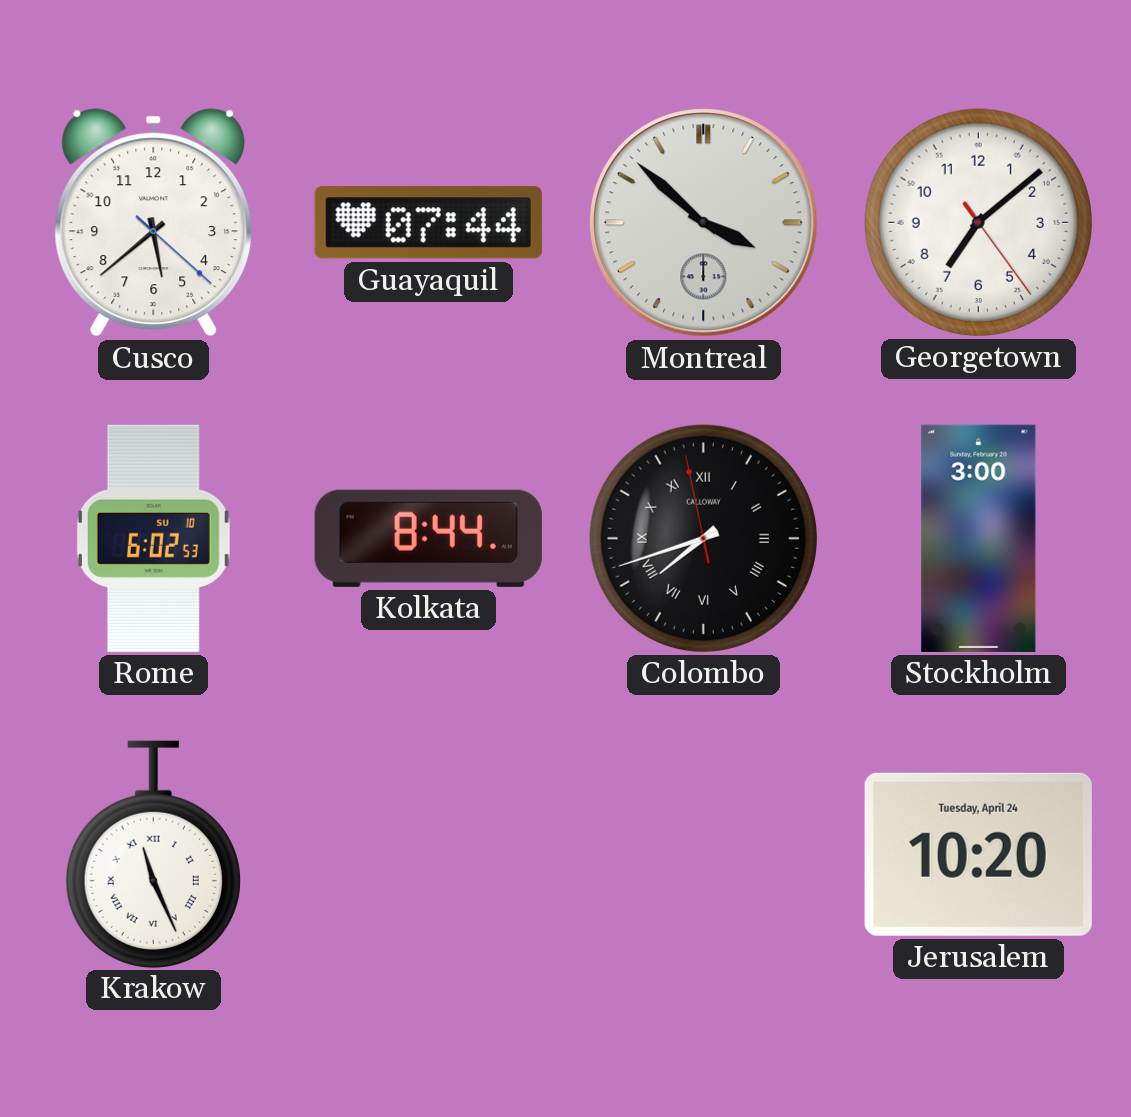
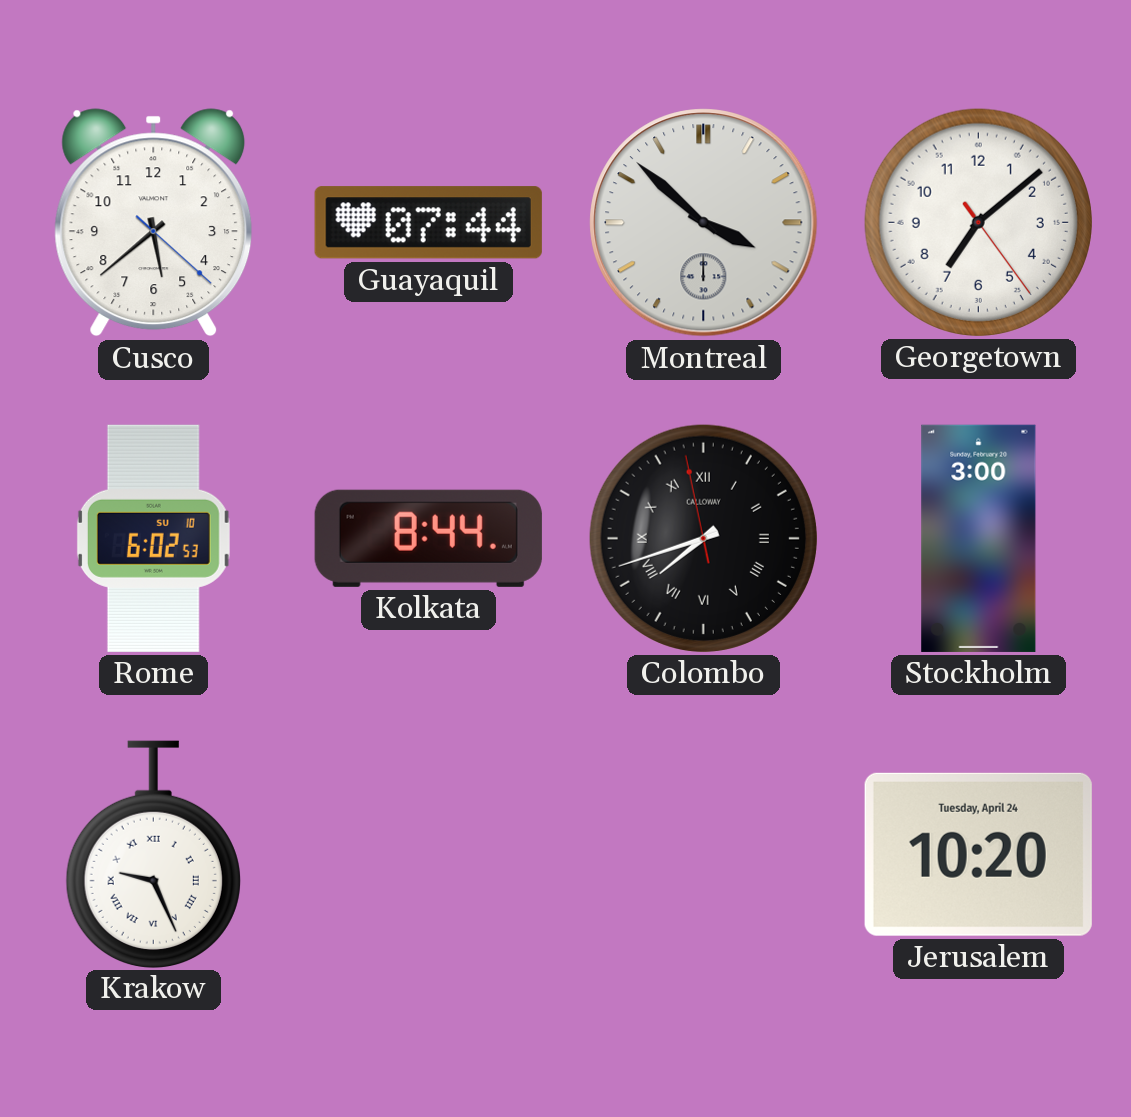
Krakow: 11:26 -> 9:26
